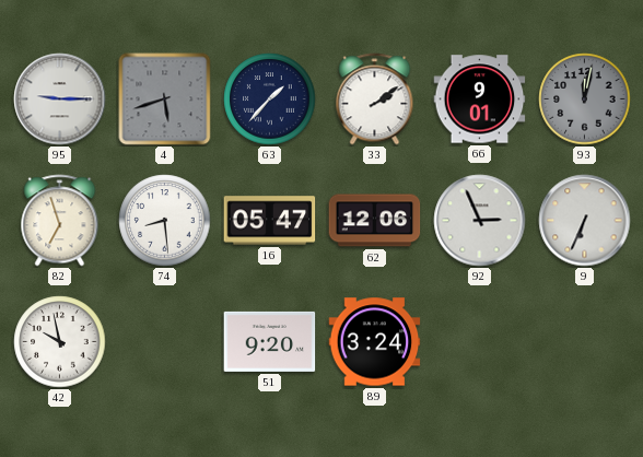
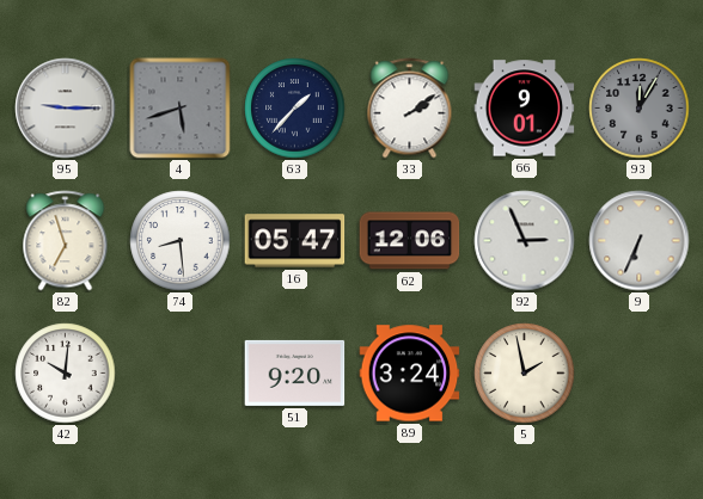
93: 12:02 -> 12:05
42: 9:58 -> 10:01
5: none -> 1:58
